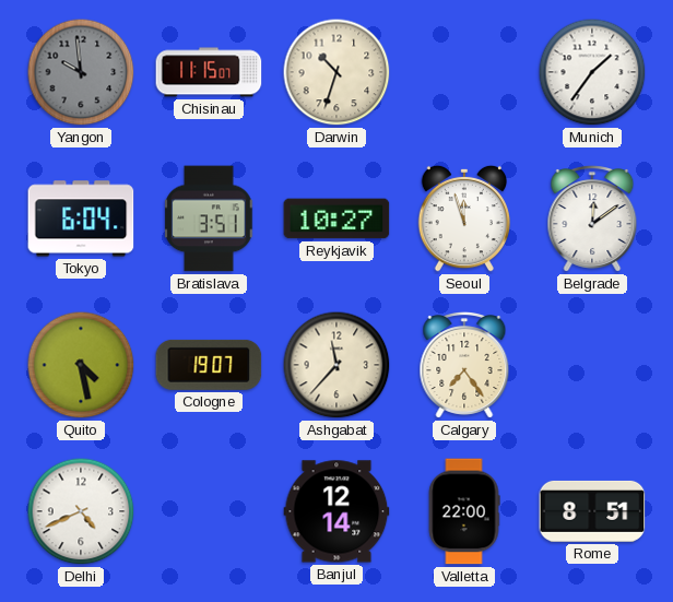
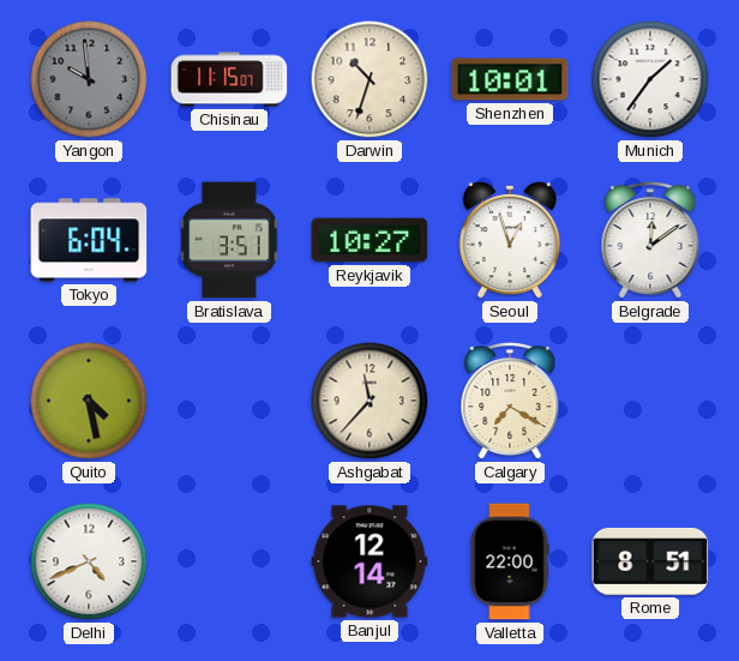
Shenzhen: none -> 10:01
Seoul: 11:57 -> 12:57
Cologne: 19:07 -> none
Calgary: 7:24 -> 7:20
